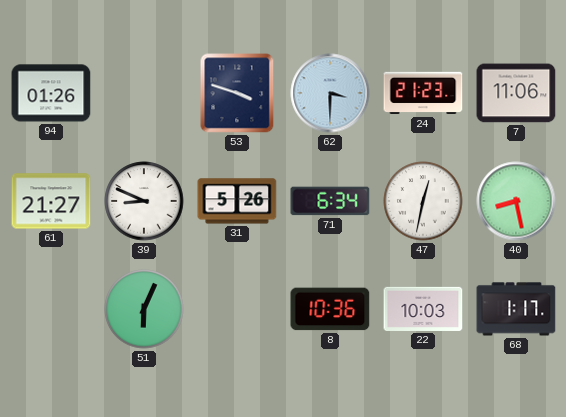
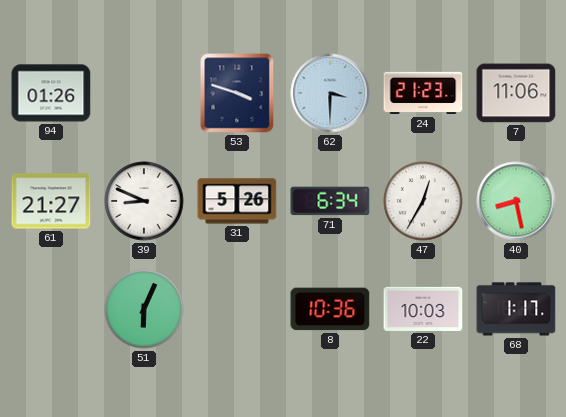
47: 12:32 -> 12:35
